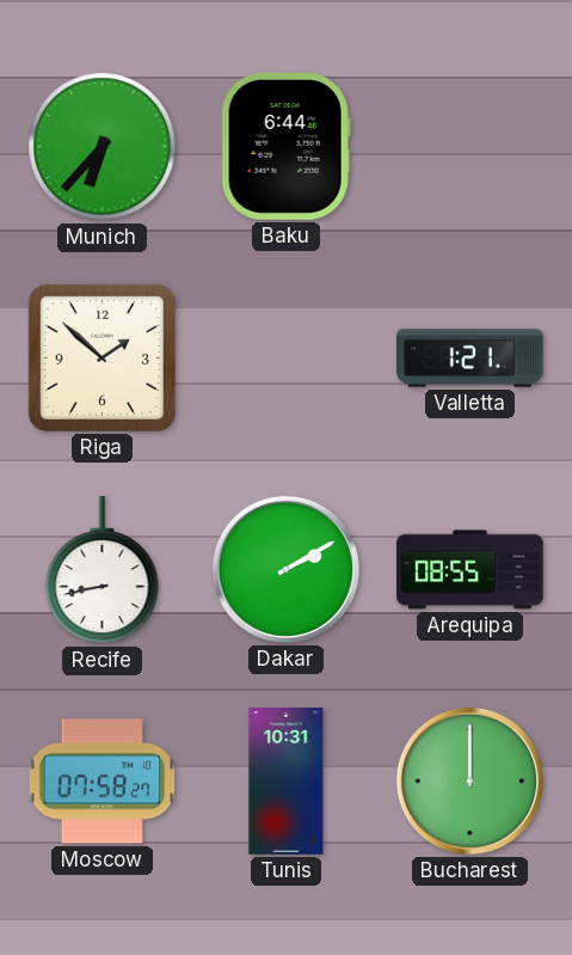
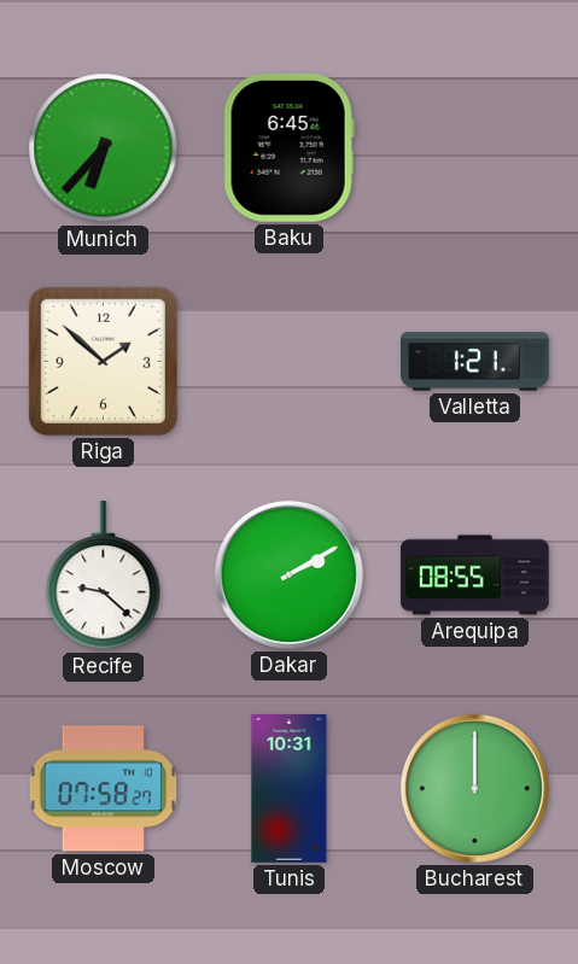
Baku: 6:44 -> 6:45
Recife: 8:43 -> 9:22
